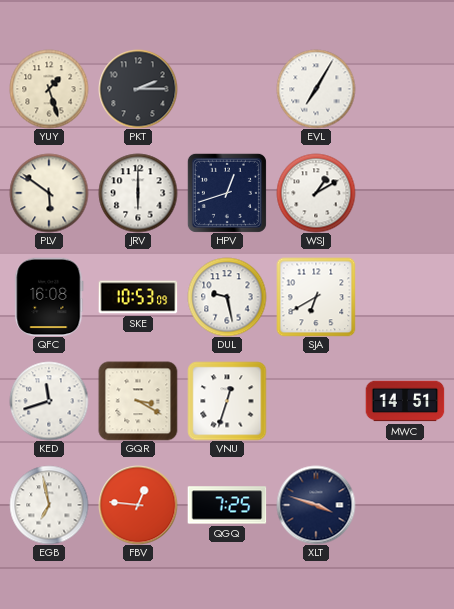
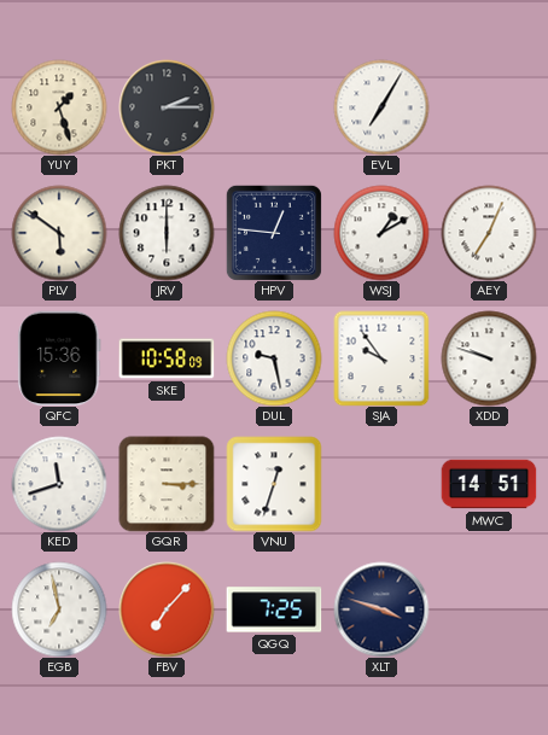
HPV: 12:42 -> 12:46
AEY: none -> 7:04
QFC: 16:08 -> 15:36
SKE: 10:53 -> 10:58
SJA: 6:40 -> 9:54
XDD: none -> 9:48
GQR: 3:20 -> 3:15
FBV: 12:46 -> 7:07
